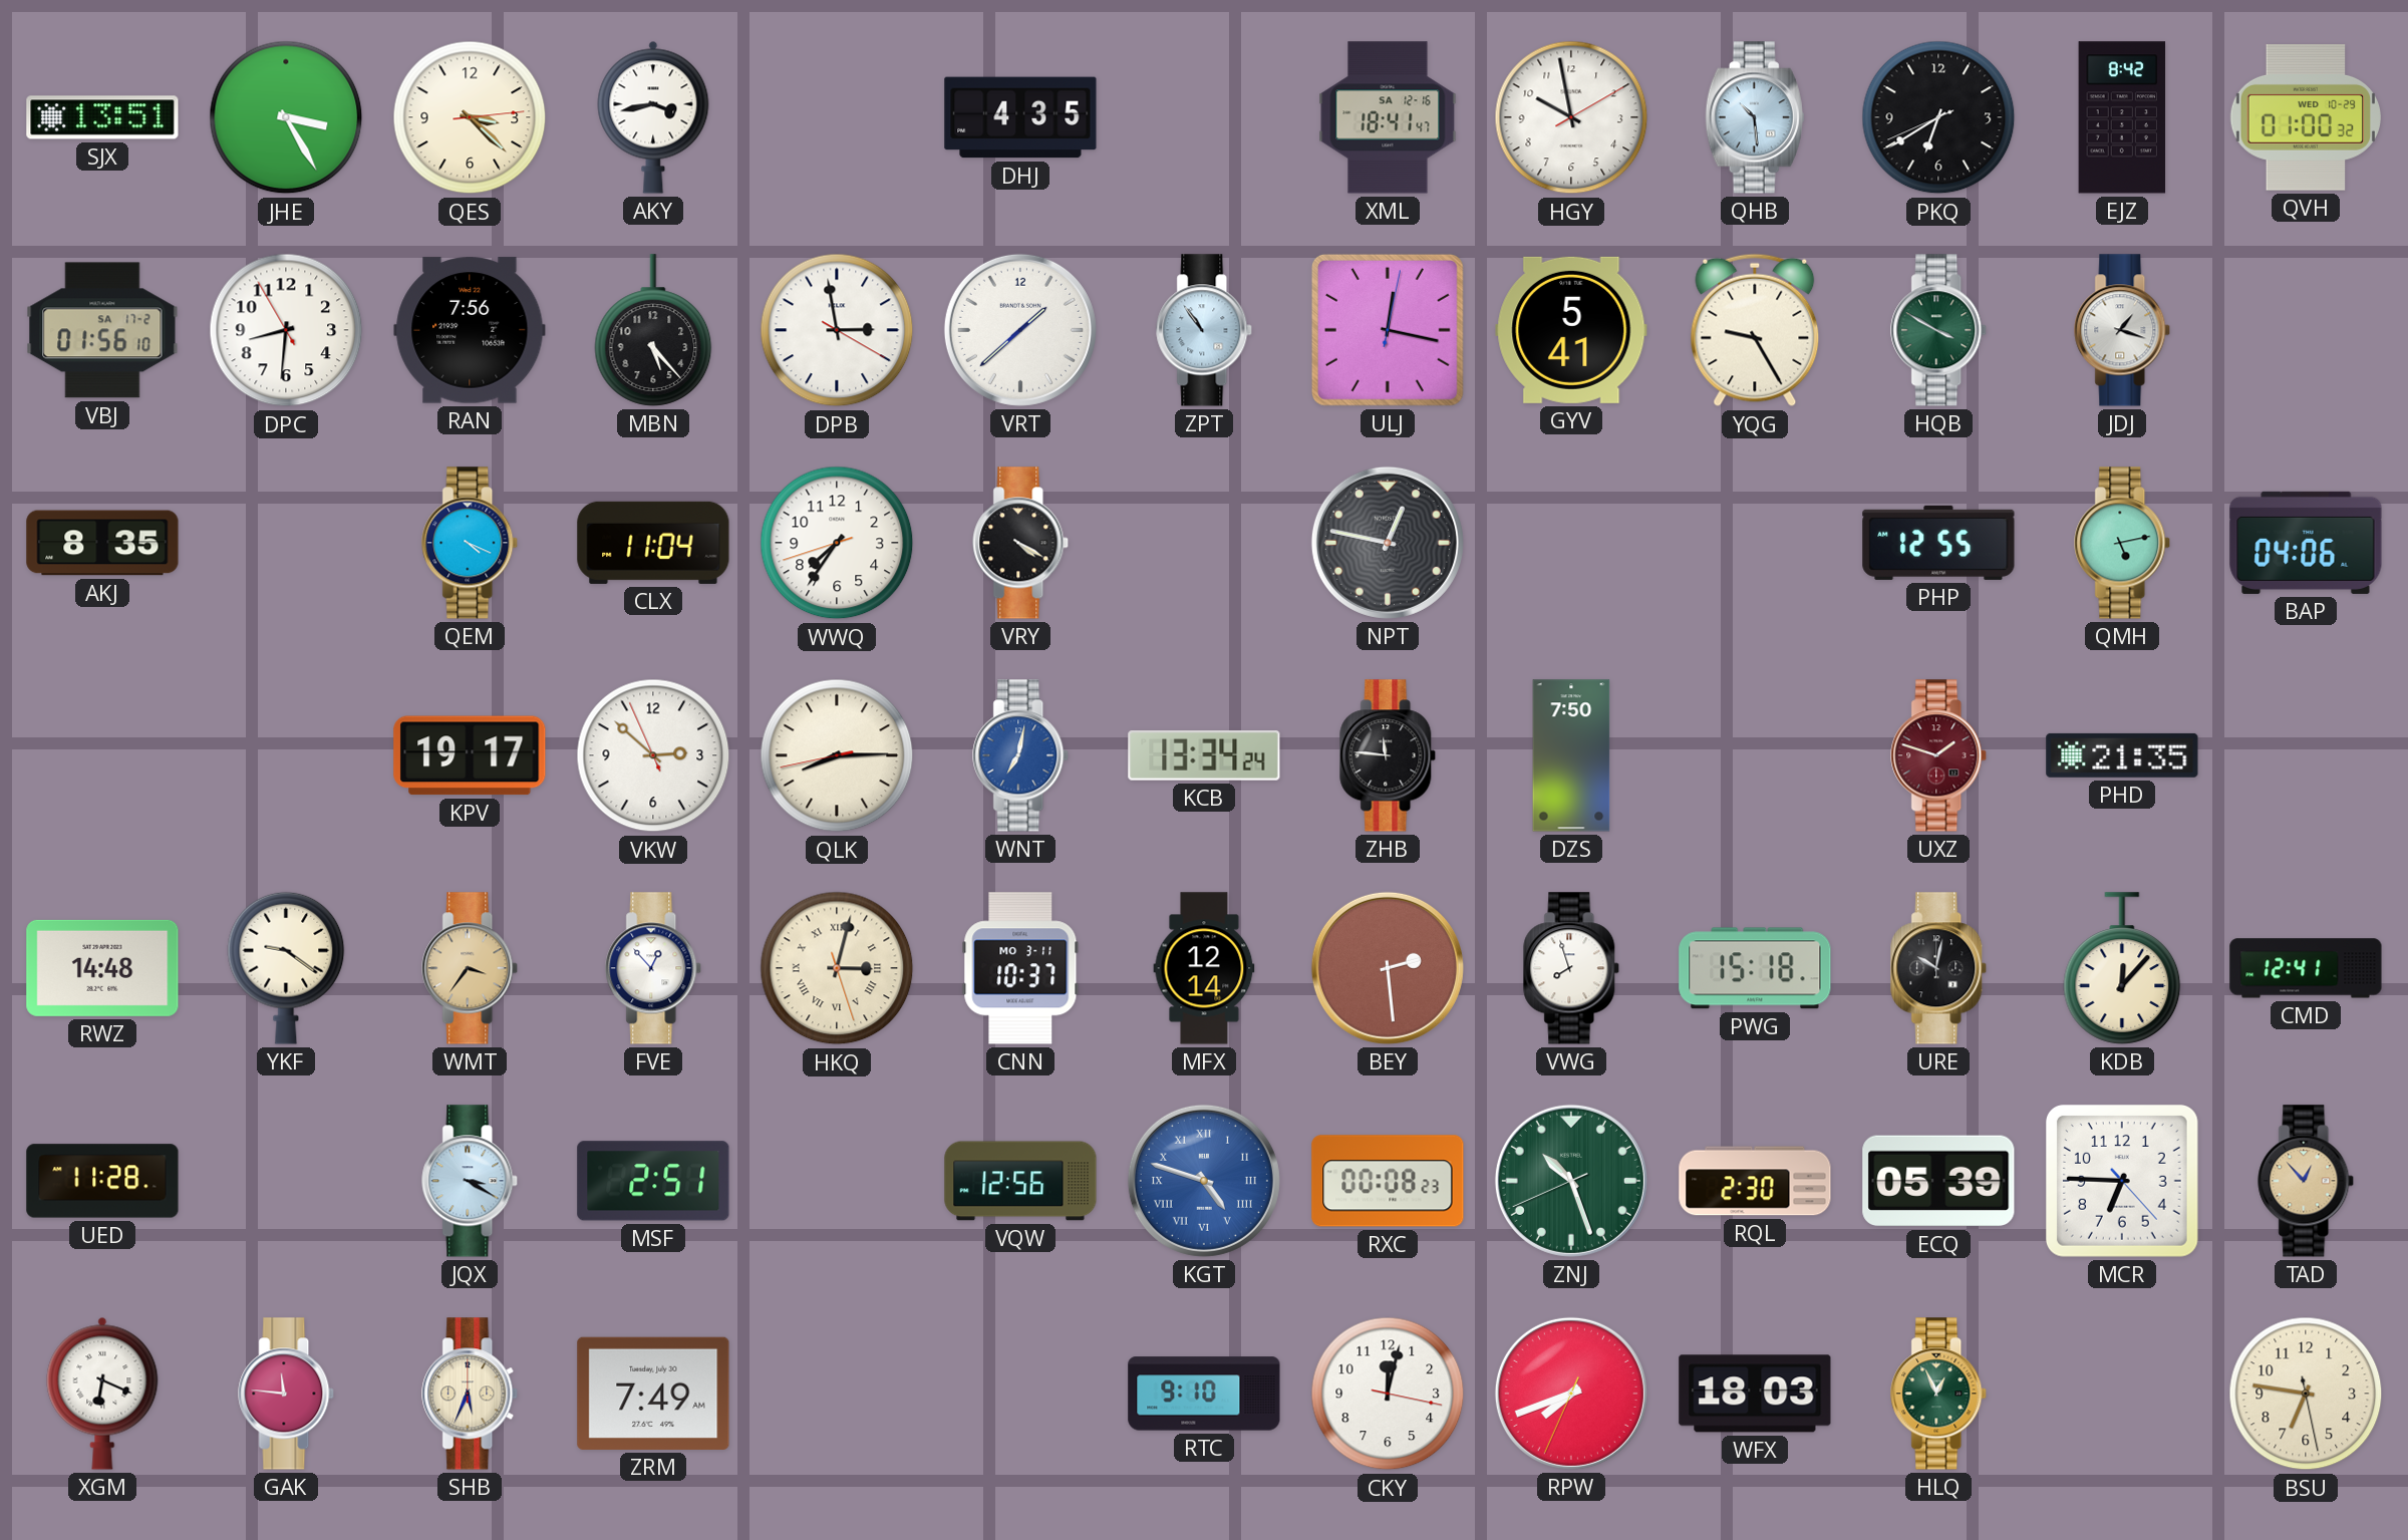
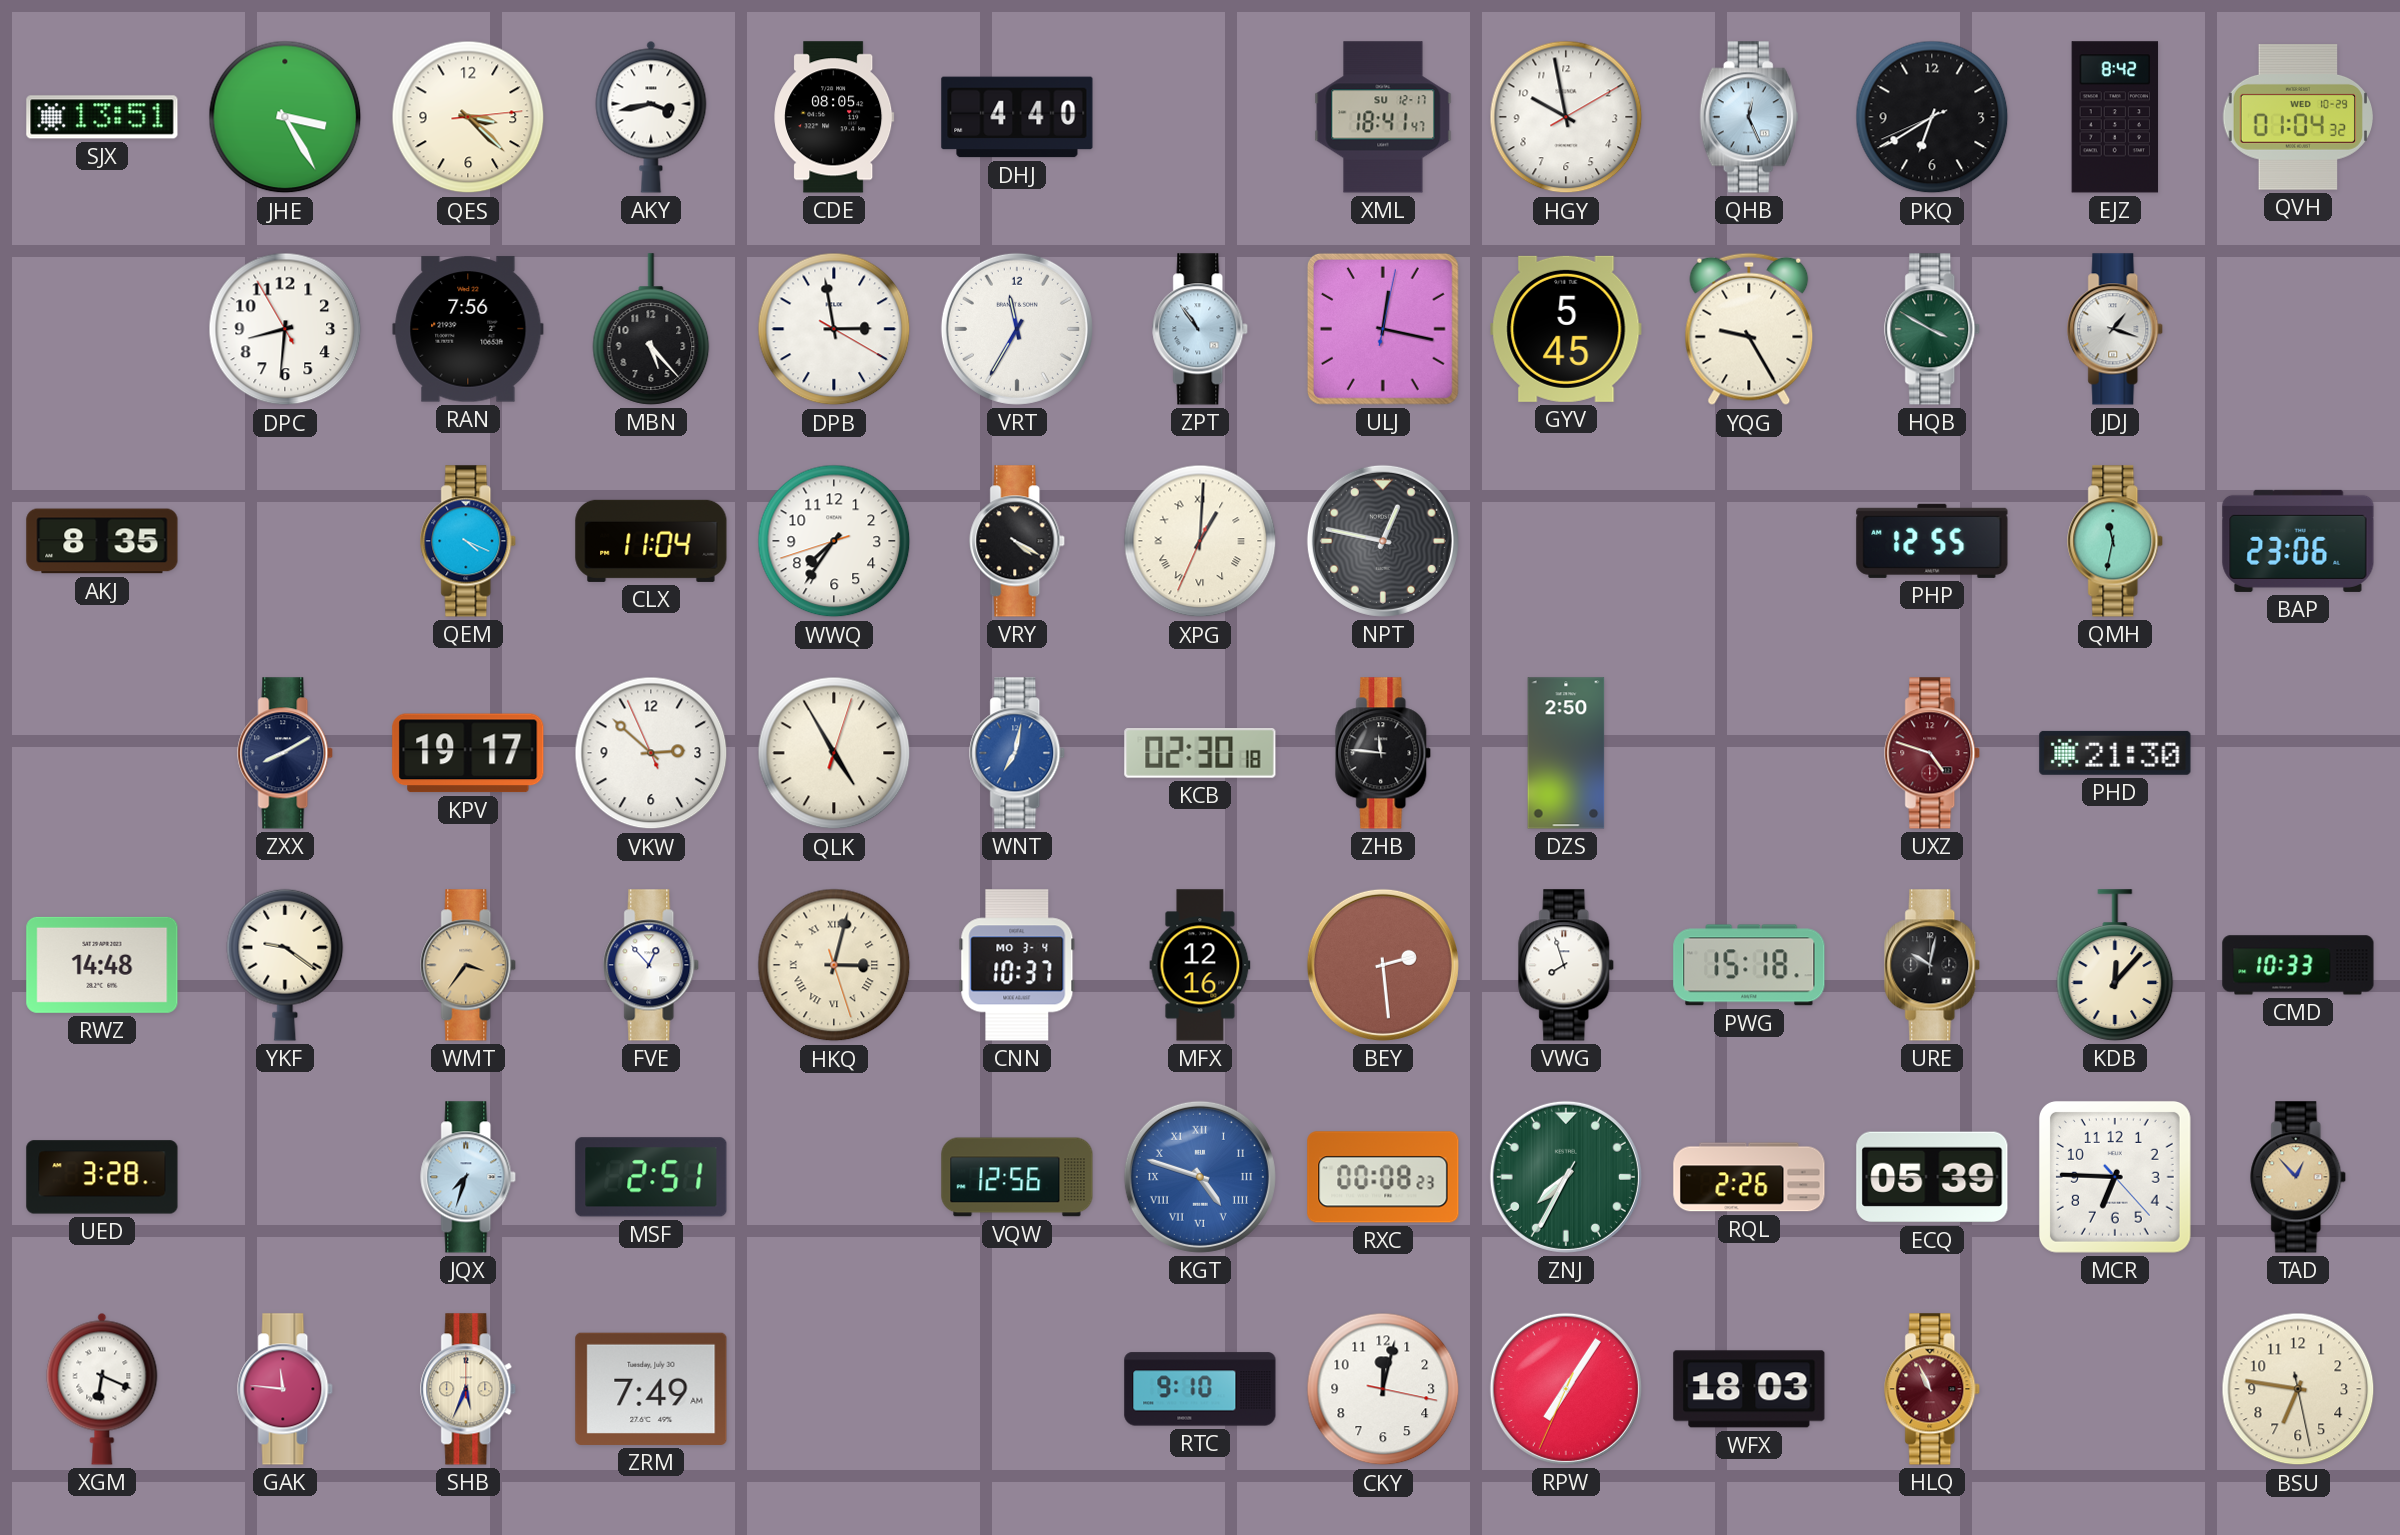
CDE: none -> 08:05
DHJ: 4:35 -> 4:40
XML date: SA 12-16 -> SU 12-17
QHB: 10:29 -> 12:26
QVH: 01:00 -> 01:04
VBJ: 01:56 -> none
VRT: 1:38 -> 11:35
GYV: 5:41 -> 5:45
XPG: none -> 1:00
QMH: 5:13 -> 11:32
BAP: 04:06 -> 23:06
ZXX: none -> 8:10
QLK: 8:14 -> 4:55
KCB: 13:34 -> 02:30
DZS: 7:50 -> 2:50
UXZ: 1:48 -> 4:48
PHD: 21:35 -> 21:30
CNN date: MO 3-11 -> MO 3-4
MFX: 12:14 -> 12:16
CMD: 12:41 -> 10:33
UED: 11:28 -> 3:28
JQX: 3:20 -> 7:33
ZNJ: 10:26 -> 7:34
RQL: 2:30 -> 2:26
RPW: 7:41 -> 7:05
HLQ: 12:56 -> 10:56
HLQ dial: green -> burgundy
